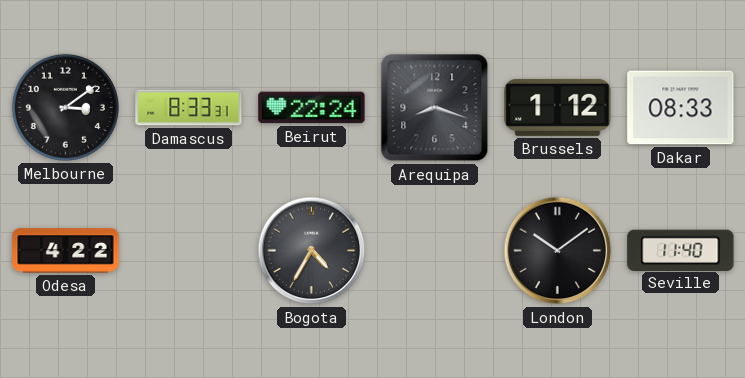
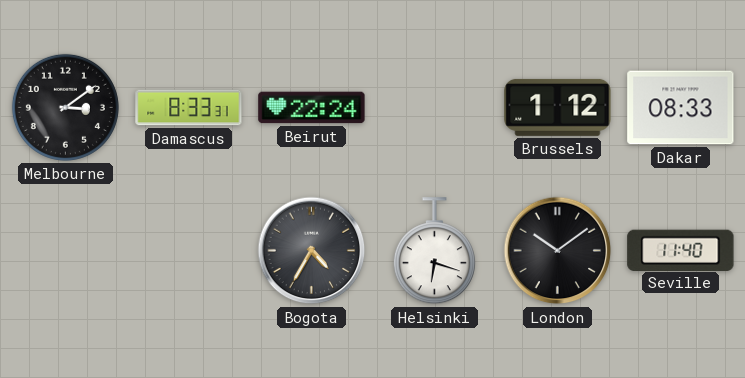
Arequipa: 8:18 -> none
Odesa: 4:22 -> none
Helsinki: none -> 6:18
